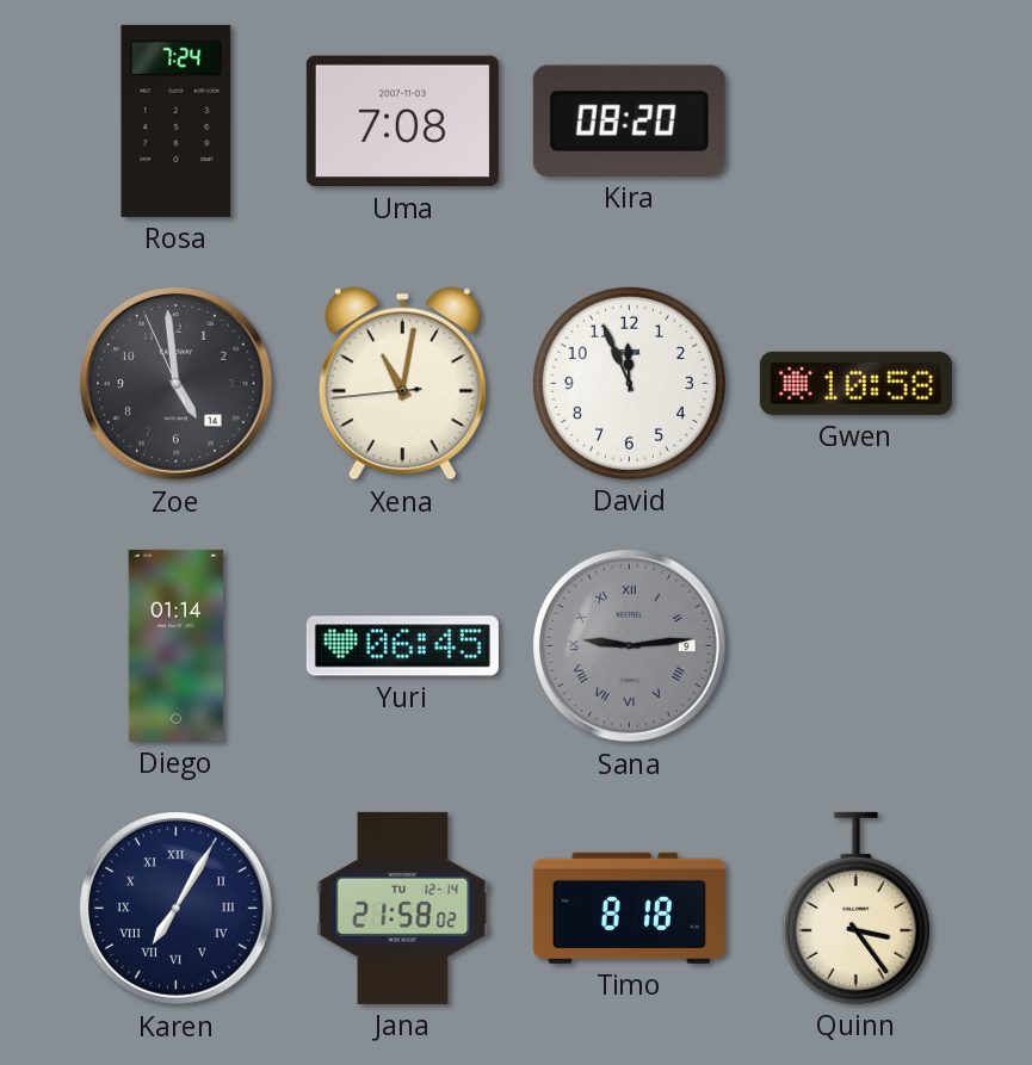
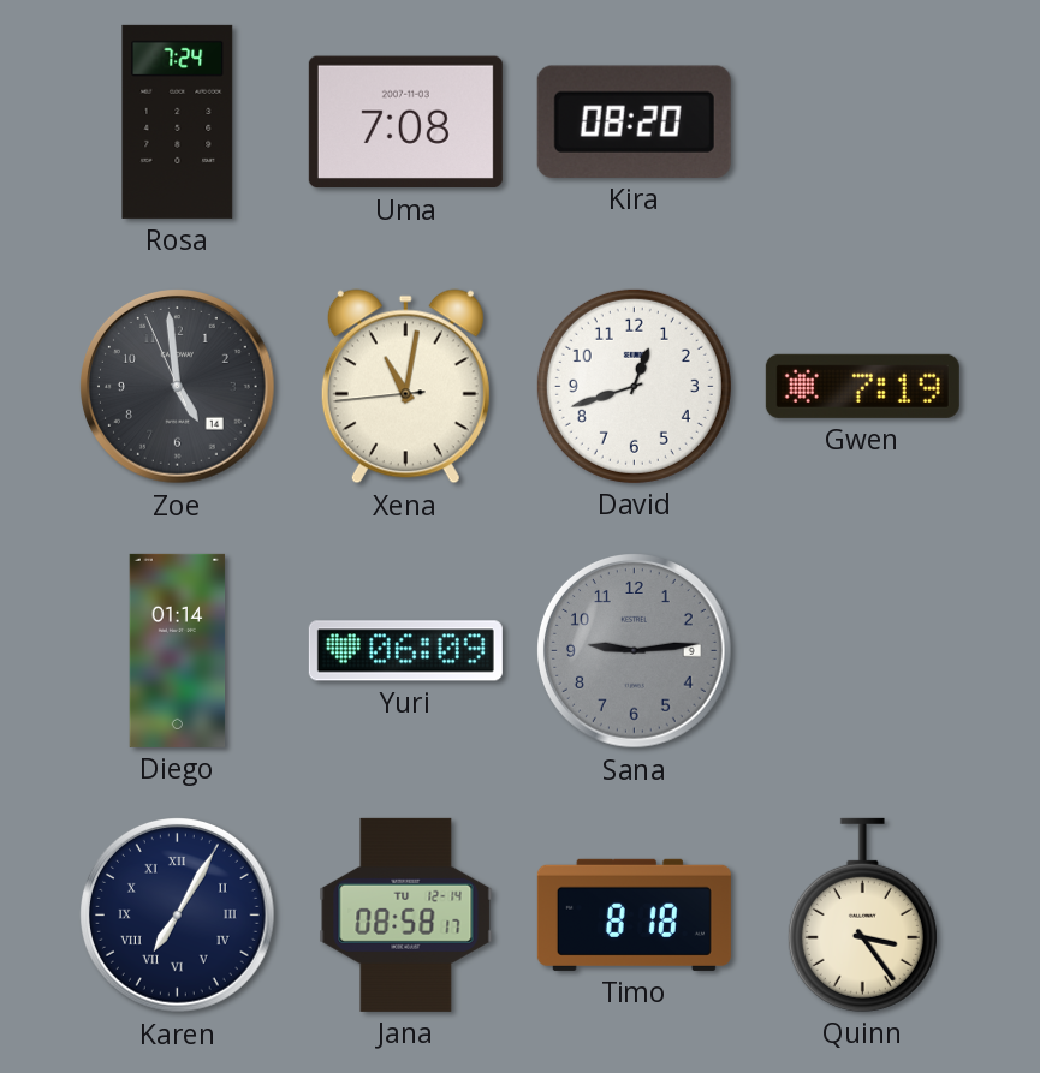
David: 11:56 -> 12:42
Gwen: 10:58 -> 7:19
Yuri: 06:45 -> 06:09
Sana numerals: Roman -> Arabic
Jana: 21:58 -> 08:58
